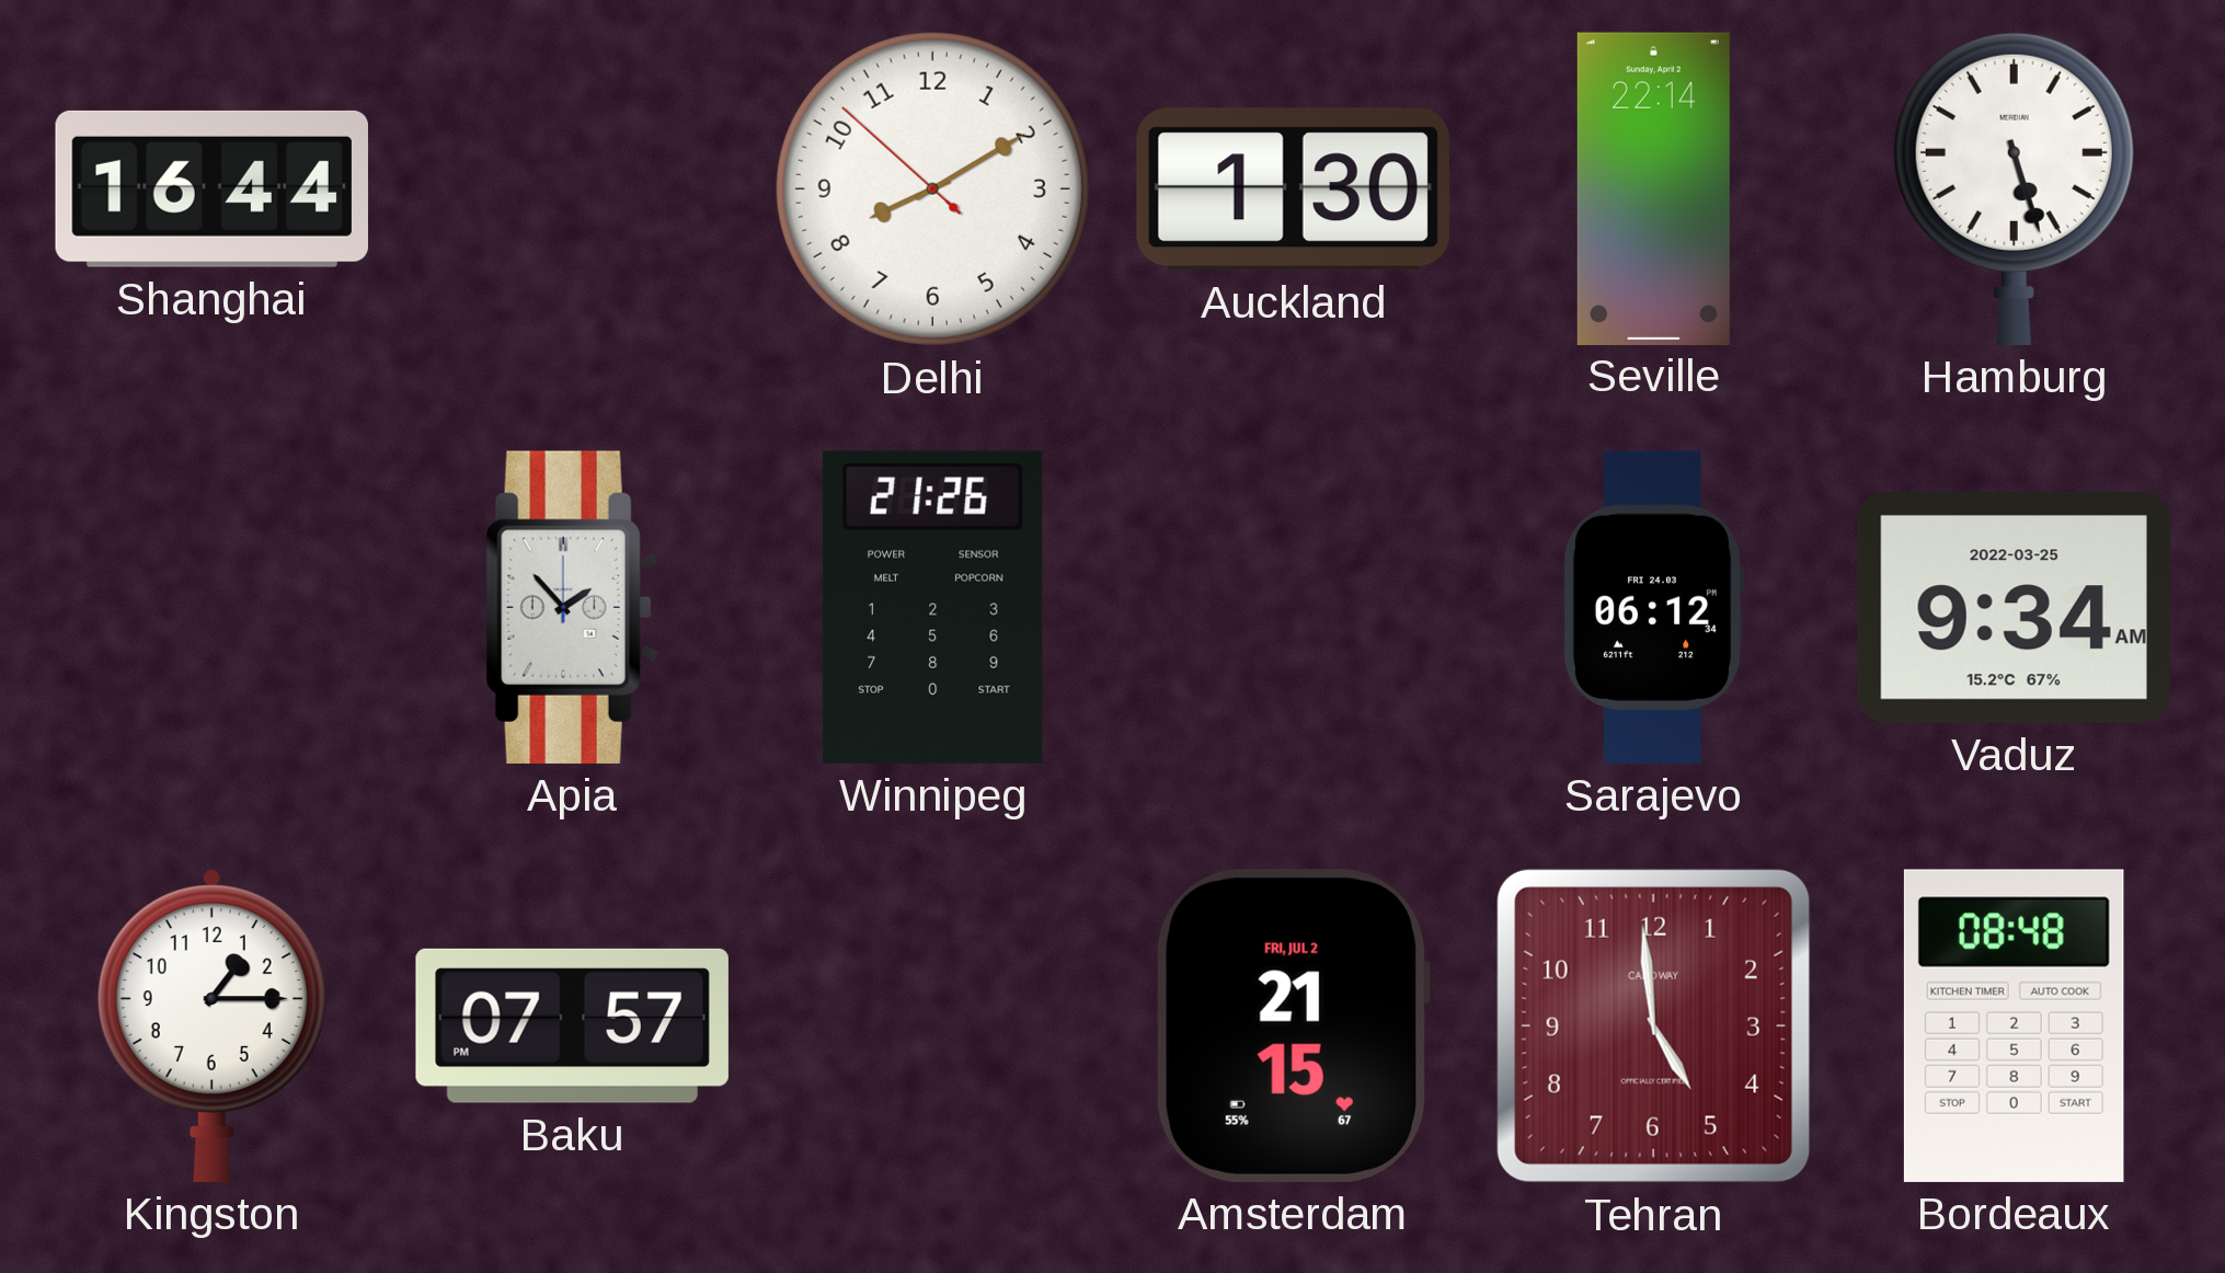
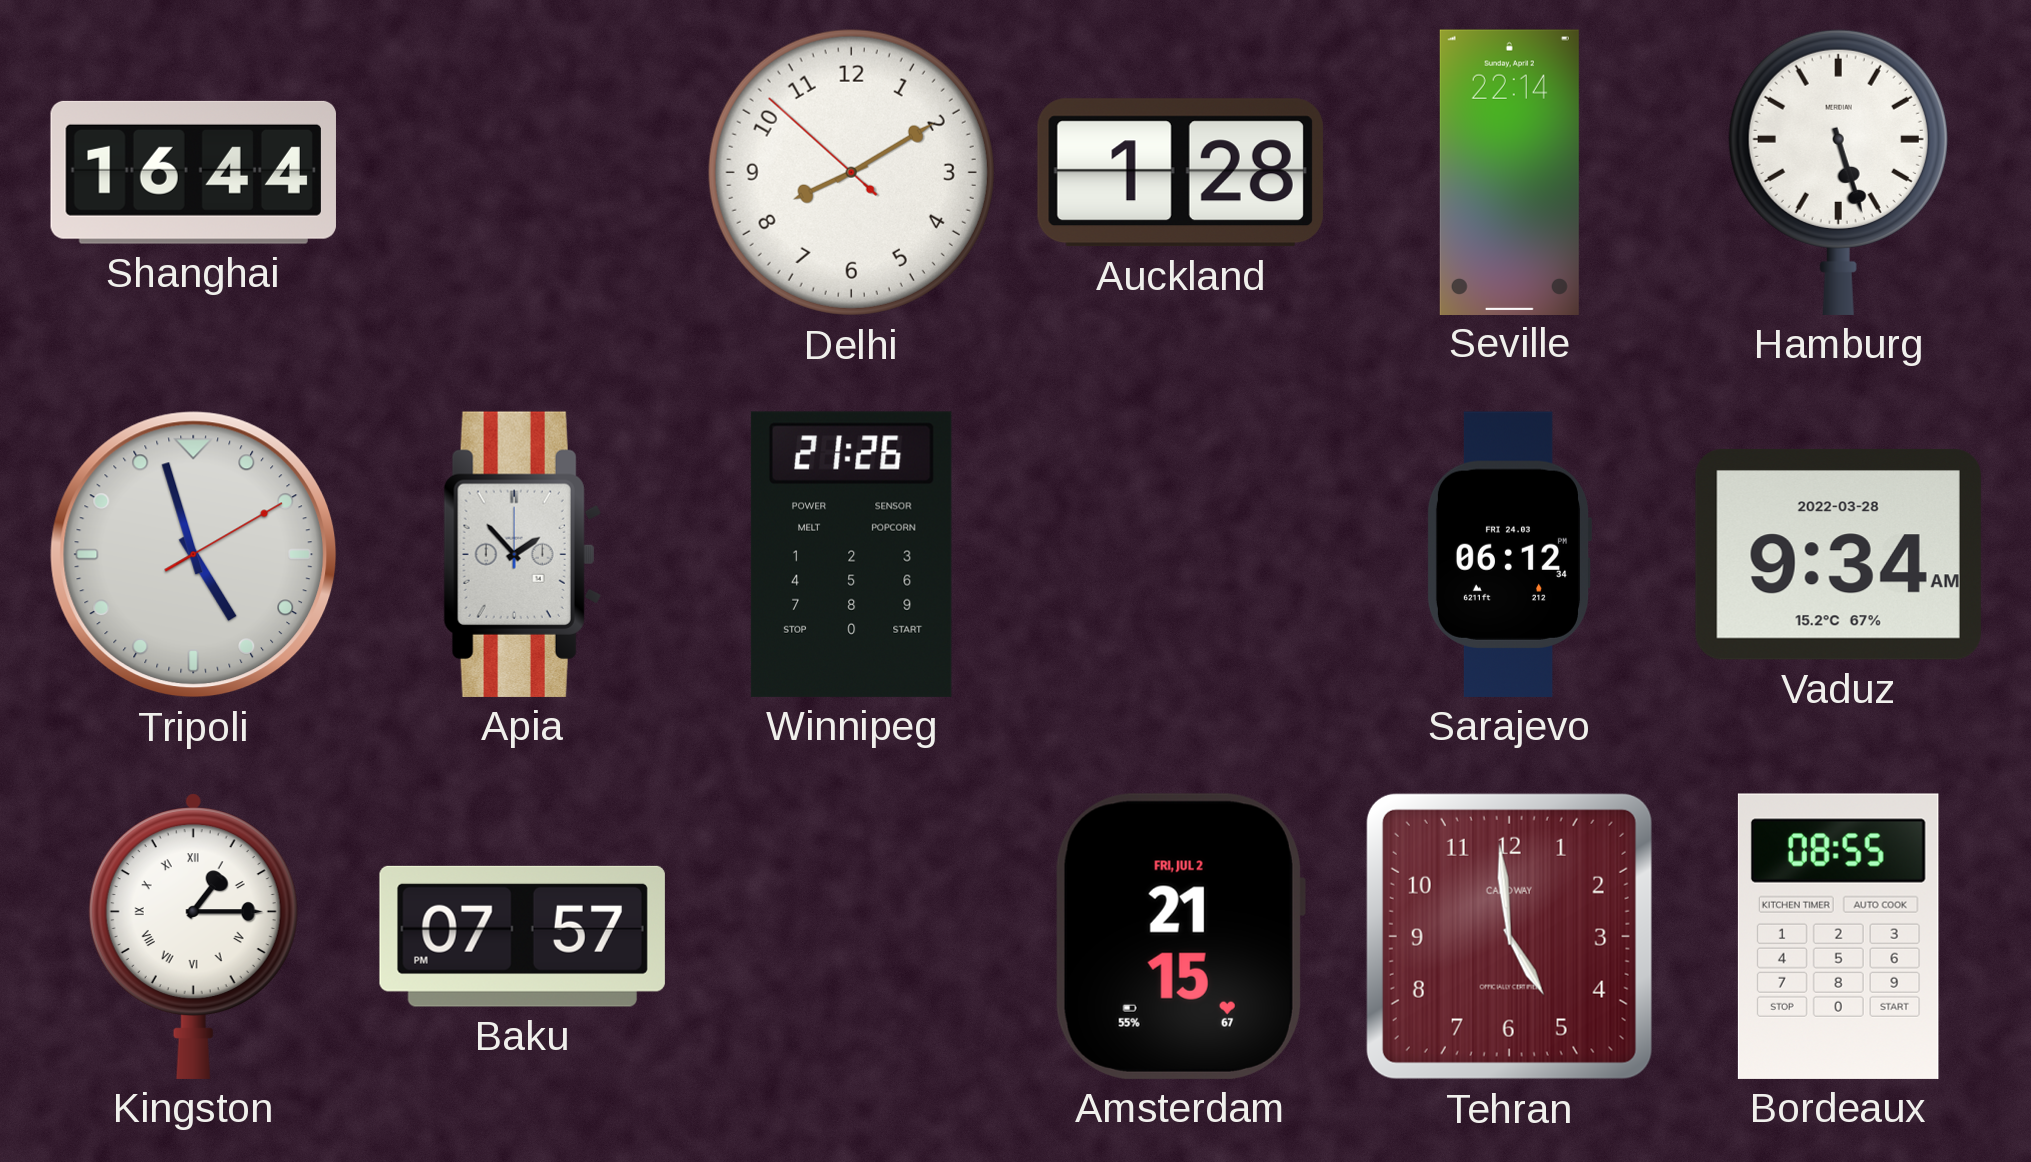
Auckland: 1:30 -> 1:28
Tripoli: none -> 4:57
Vaduz date: 2022-03-25 -> 2022-03-28
Kingston numerals: Arabic -> Roman
Bordeaux: 08:48 -> 08:55
